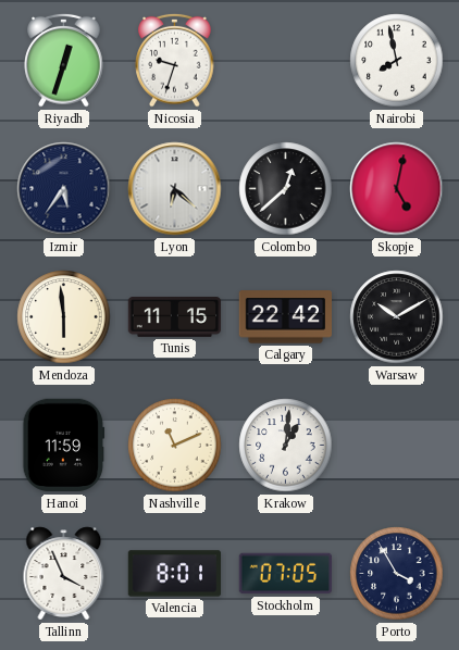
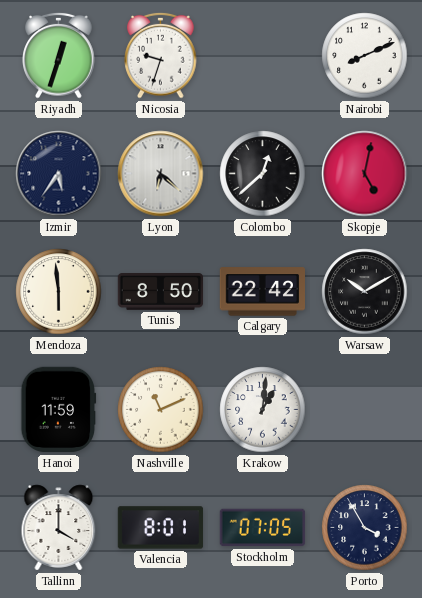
Nairobi: 7:58 -> 8:11
Tunis: 11:15 -> 8:50
Tallinn: 3:56 -> 4:00
